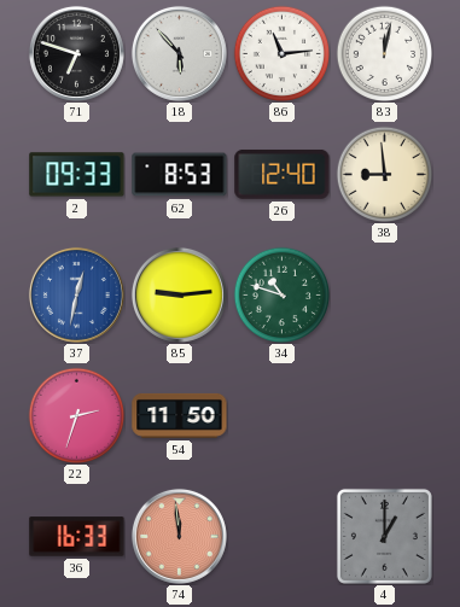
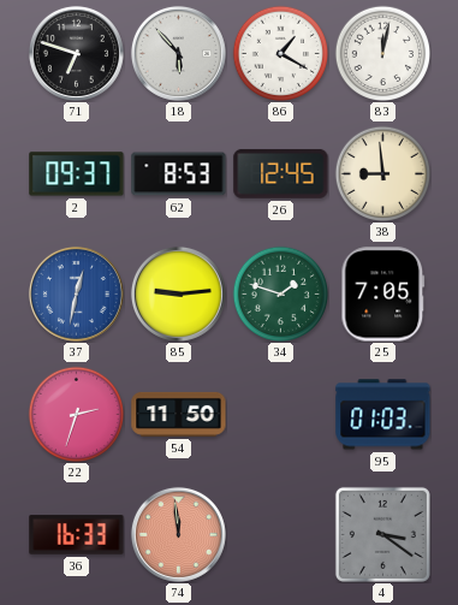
86: 11:14 -> 1:20
2: 09:33 -> 09:37
26: 12:40 -> 12:45
34: 10:48 -> 1:48
25: none -> 7:05
95: none -> 01:03
4: 1:00 -> 3:21
